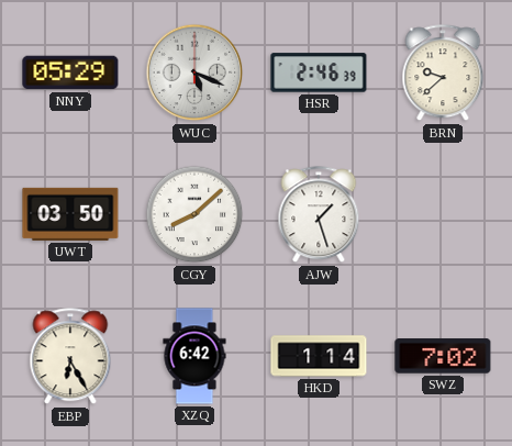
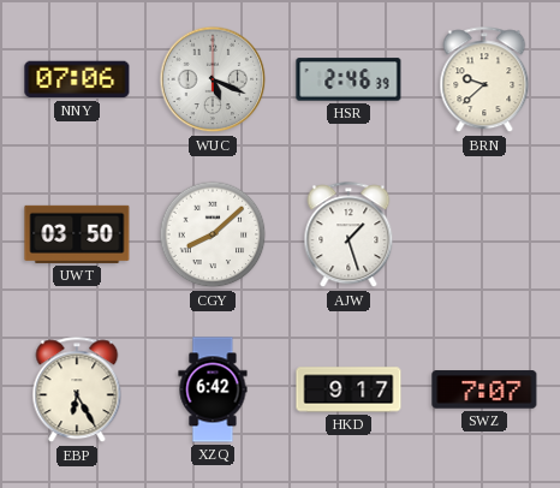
NNY: 05:29 -> 07:06
HKD: 1:14 -> 9:17
SWZ: 7:02 -> 7:07
